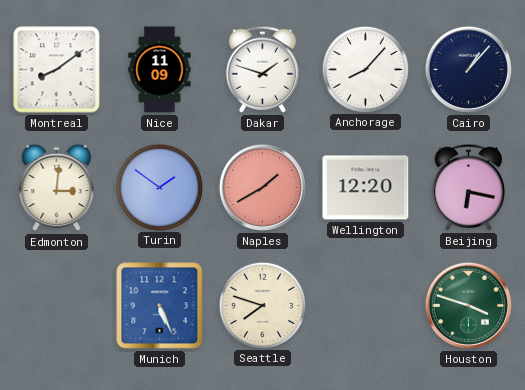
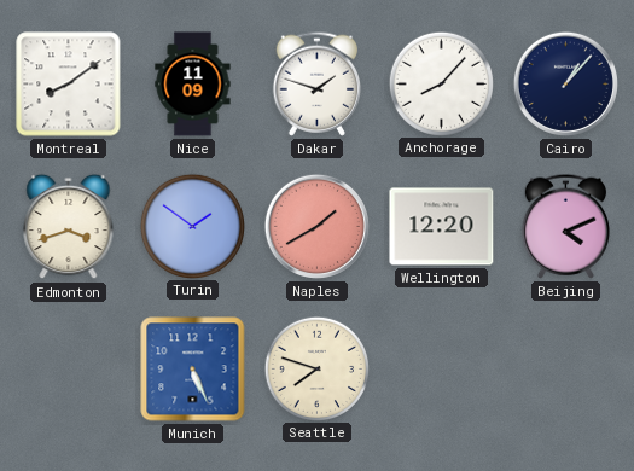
Edmonton: 3:01 -> 3:42
Beijing: 6:17 -> 4:11
Houston: 3:48 -> none
